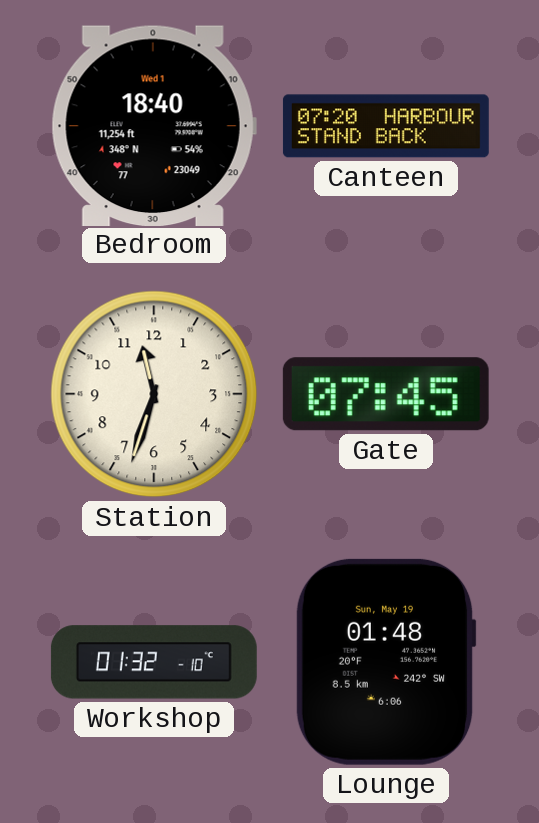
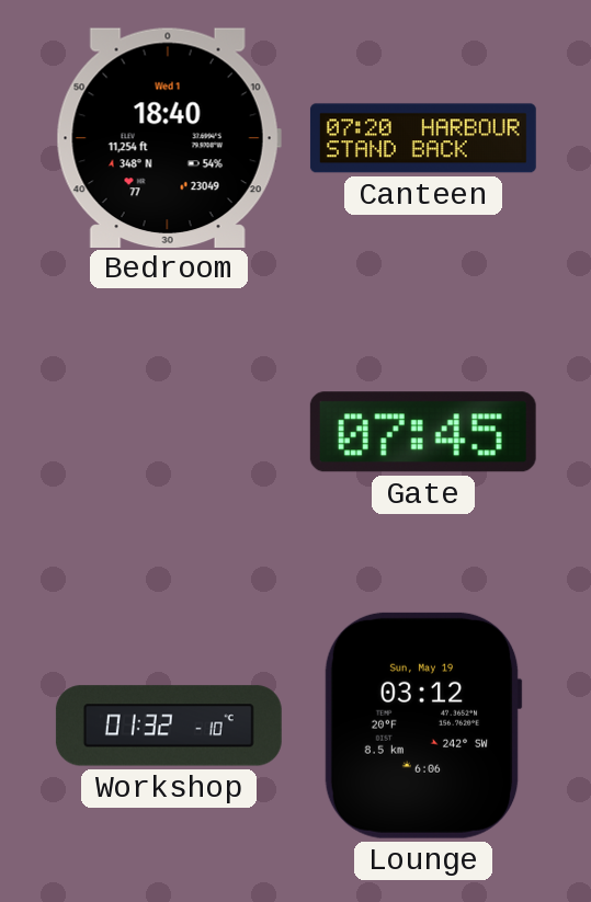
Station: 11:33 -> none
Lounge: 01:48 -> 03:12
